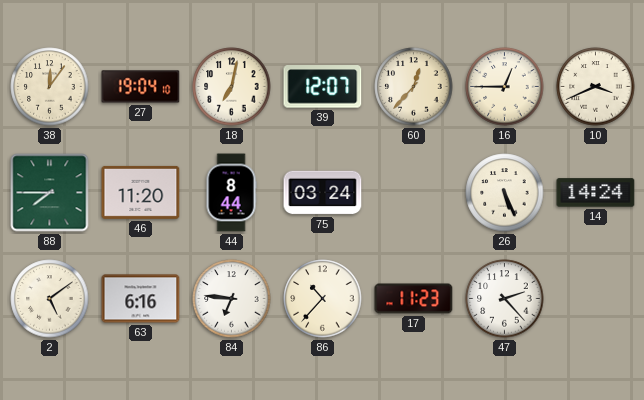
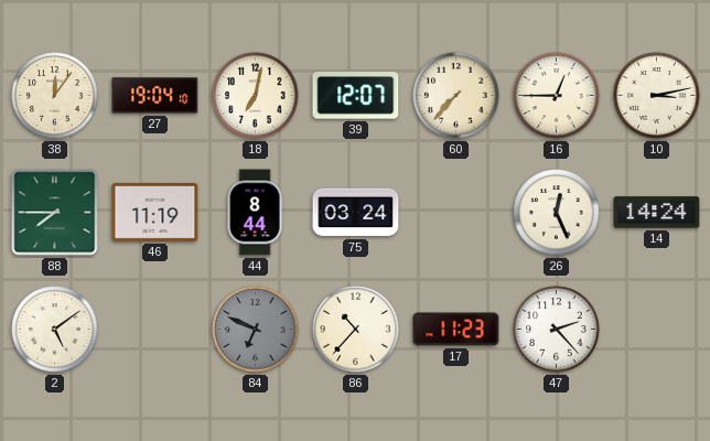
60: 12:37 -> 7:37
10: 3:41 -> 3:13
46: 11:20 -> 11:19
26: 5:26 -> 12:26
63: 6:16 -> none
84: 6:46 -> 6:49
84 dial: white -> grey
